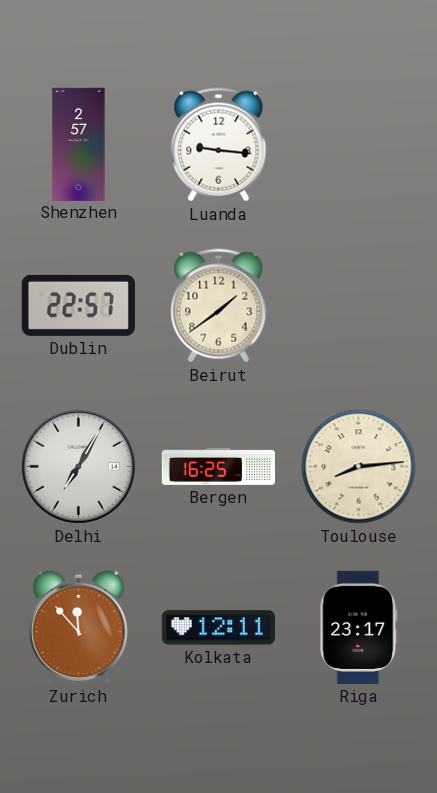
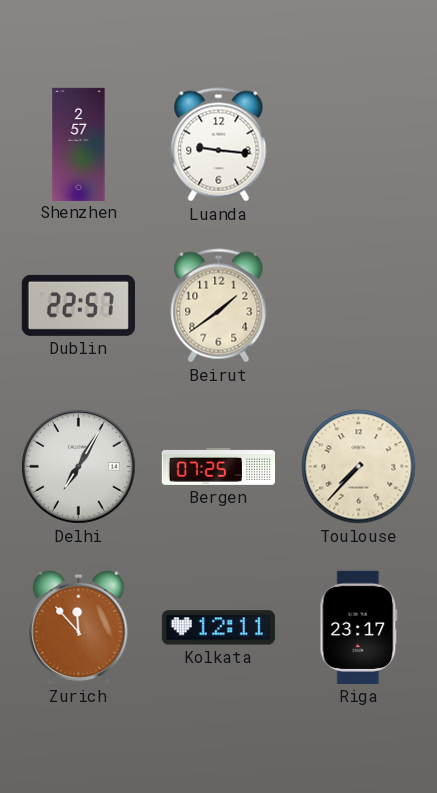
Bergen: 16:25 -> 07:25
Toulouse: 8:14 -> 7:37
